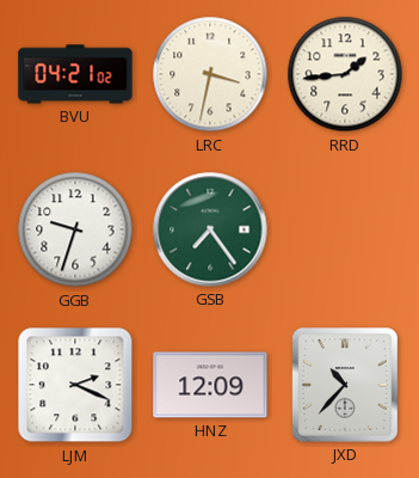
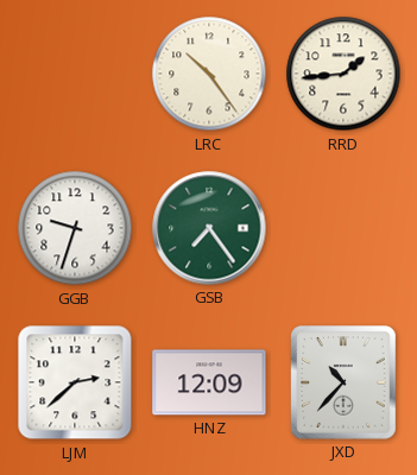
BVU: 04:21 -> none
LRC: 3:32 -> 10:24
LJM: 2:19 -> 2:38
